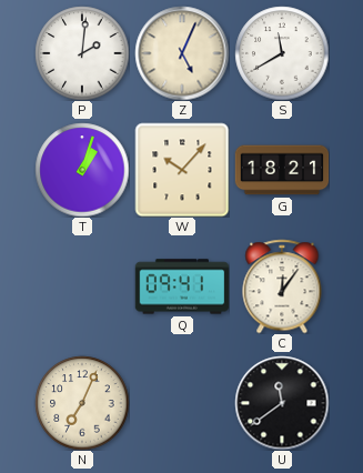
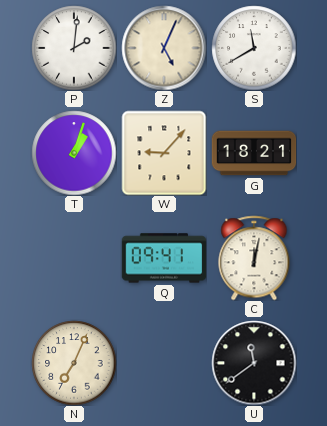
W: 10:07 -> 9:07
C: 12:06 -> 12:02
